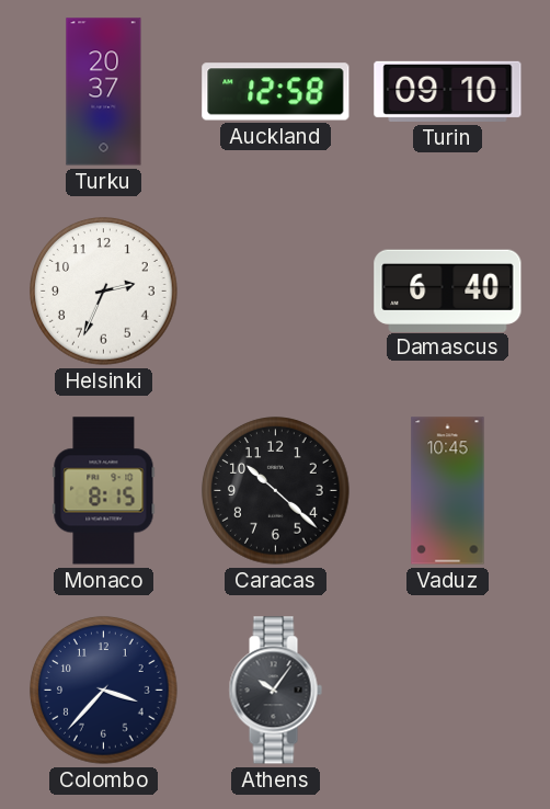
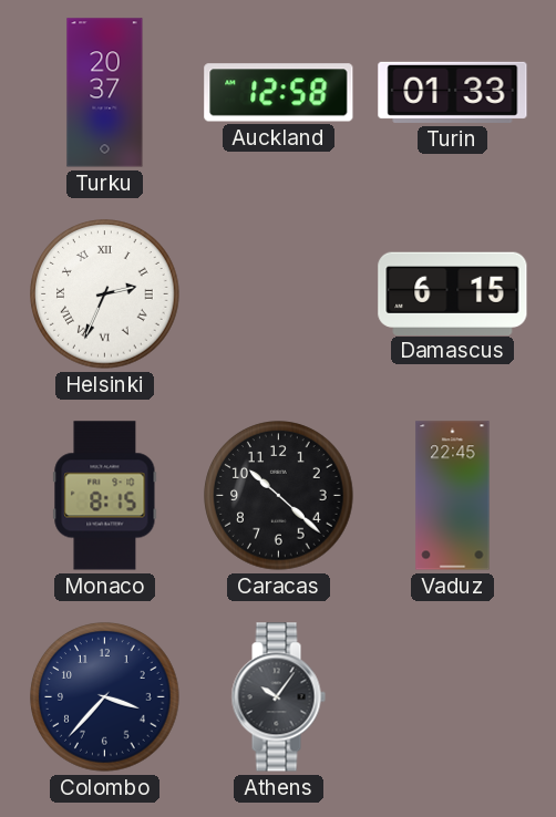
Turin: 09:10 -> 01:33
Helsinki numerals: Arabic -> Roman
Damascus: 6:40 -> 6:15
Vaduz: 10:45 -> 22:45
